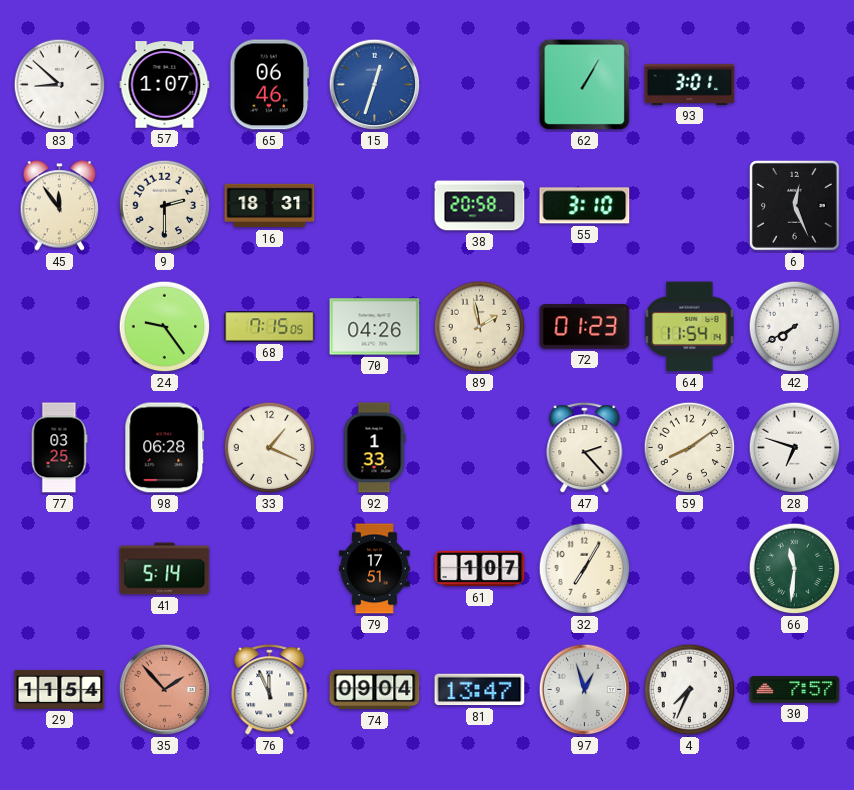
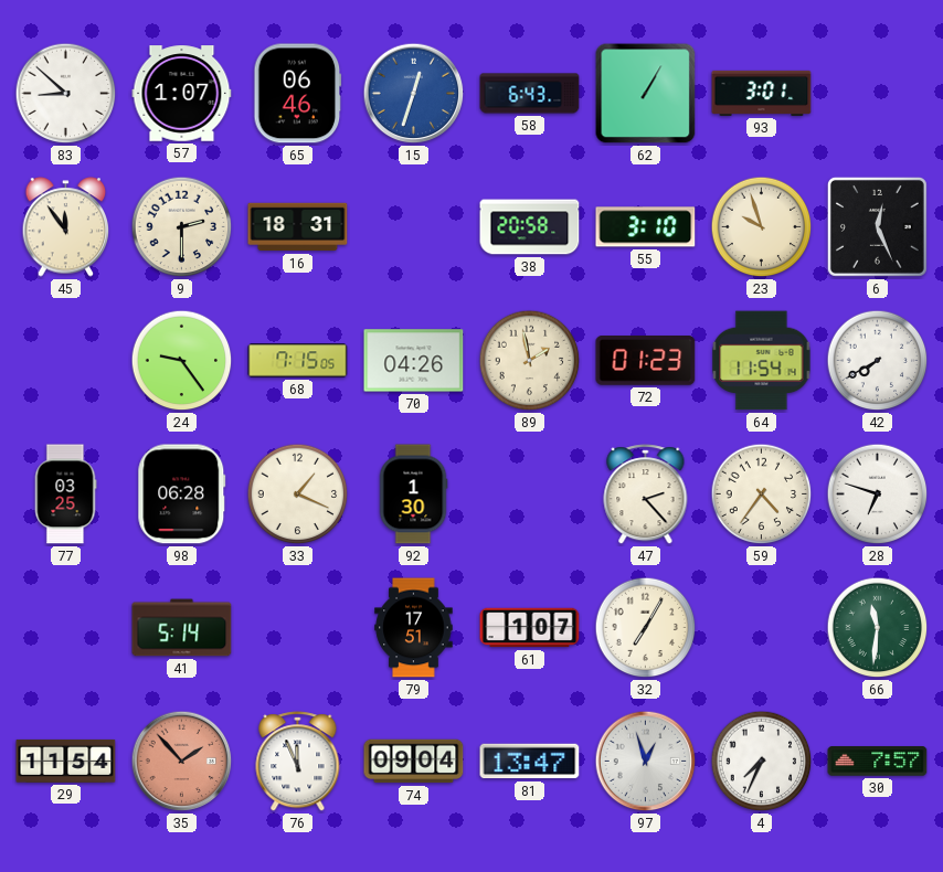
58: none -> 6:43
23: none -> 9:57
92: 1:33 -> 1:30
59: 8:09 -> 4:36
